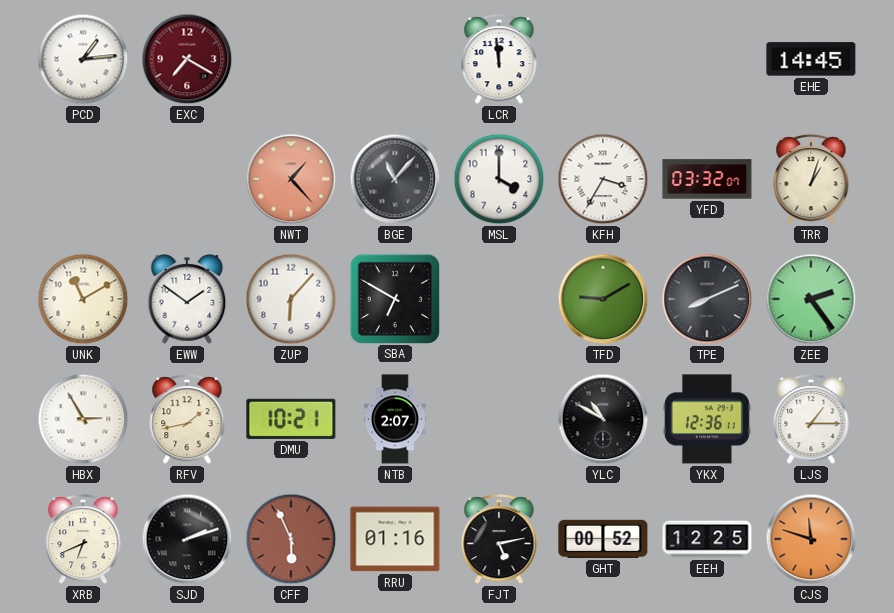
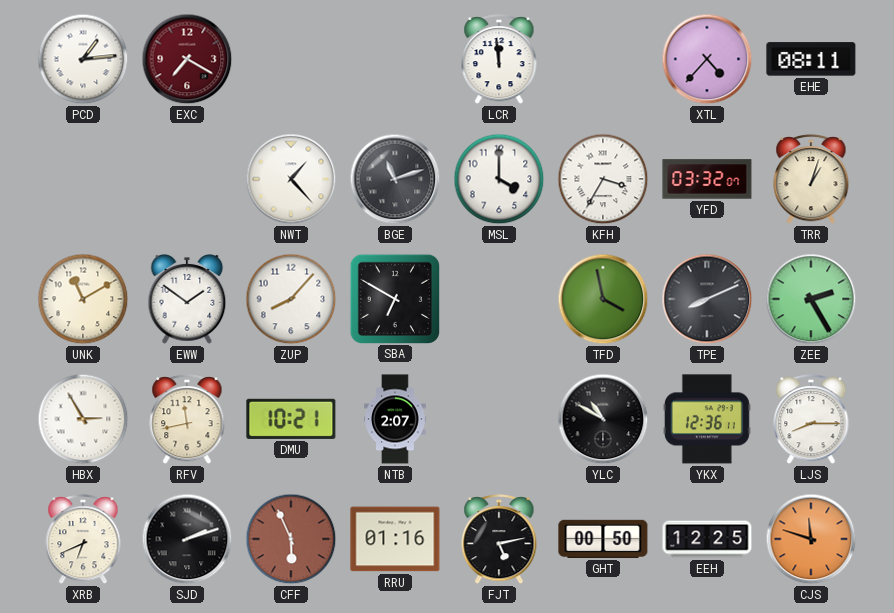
XTL: none -> 4:37
EHE: 14:45 -> 08:11
NWT dial: salmon -> white
BGE: 11:07 -> 11:12
ZUP: 6:07 -> 8:07
TFD: 9:10 -> 3:58
ZEE: 2:24 -> 2:25
RFV: 1:43 -> 11:43
LJS: 1:15 -> 8:15
GHT: 00:52 -> 00:50
